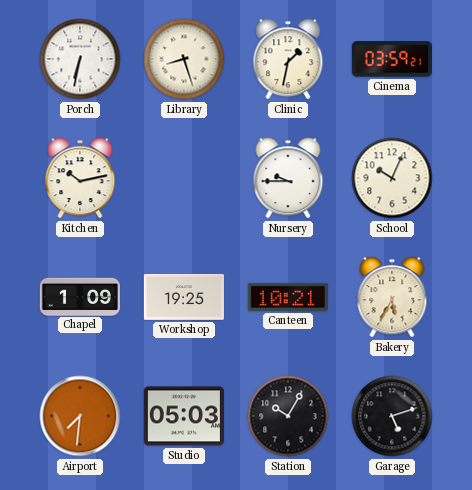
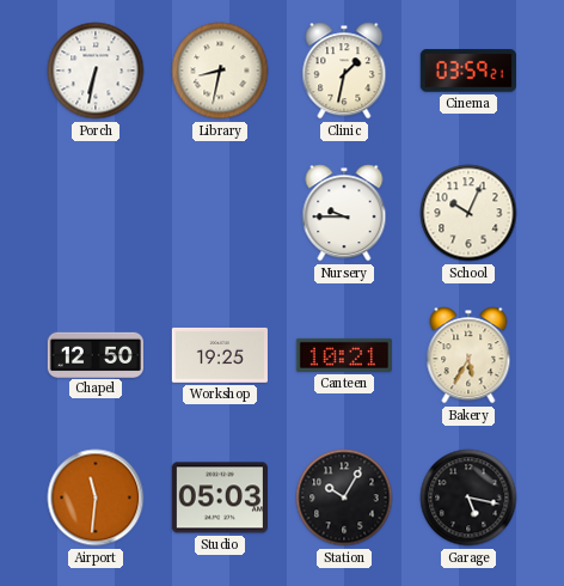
Library: 8:27 -> 8:32
Kitchen: 10:13 -> none
Chapel: 1:09 -> 12:50
Airport: 7:31 -> 11:31
Garage: 5:12 -> 5:17
